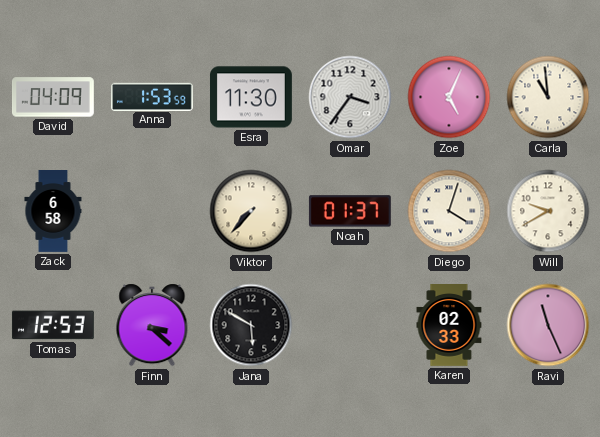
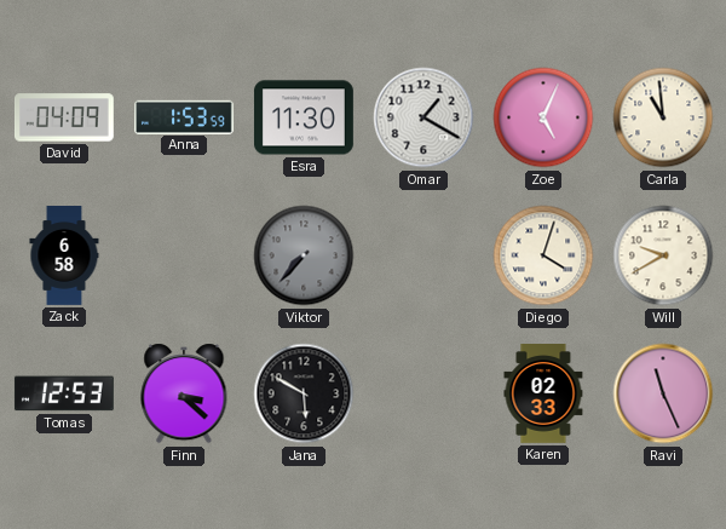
Omar: 3:36 -> 1:20
Viktor dial: cream -> grey
Noah: 01:37 -> none
